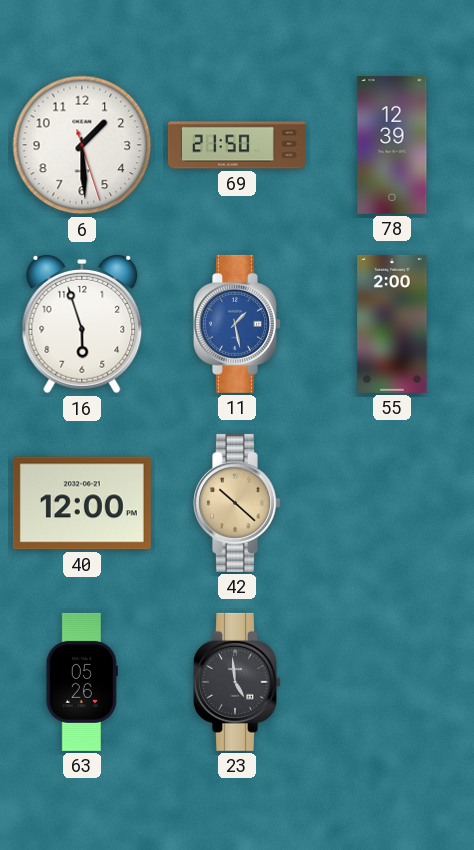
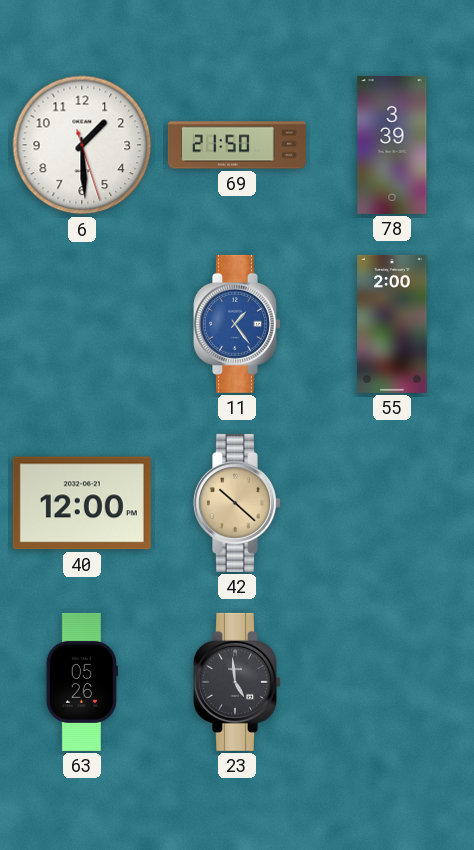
78: 12:39 -> 3:39
16: 5:57 -> none
11: 1:28 -> 1:24
